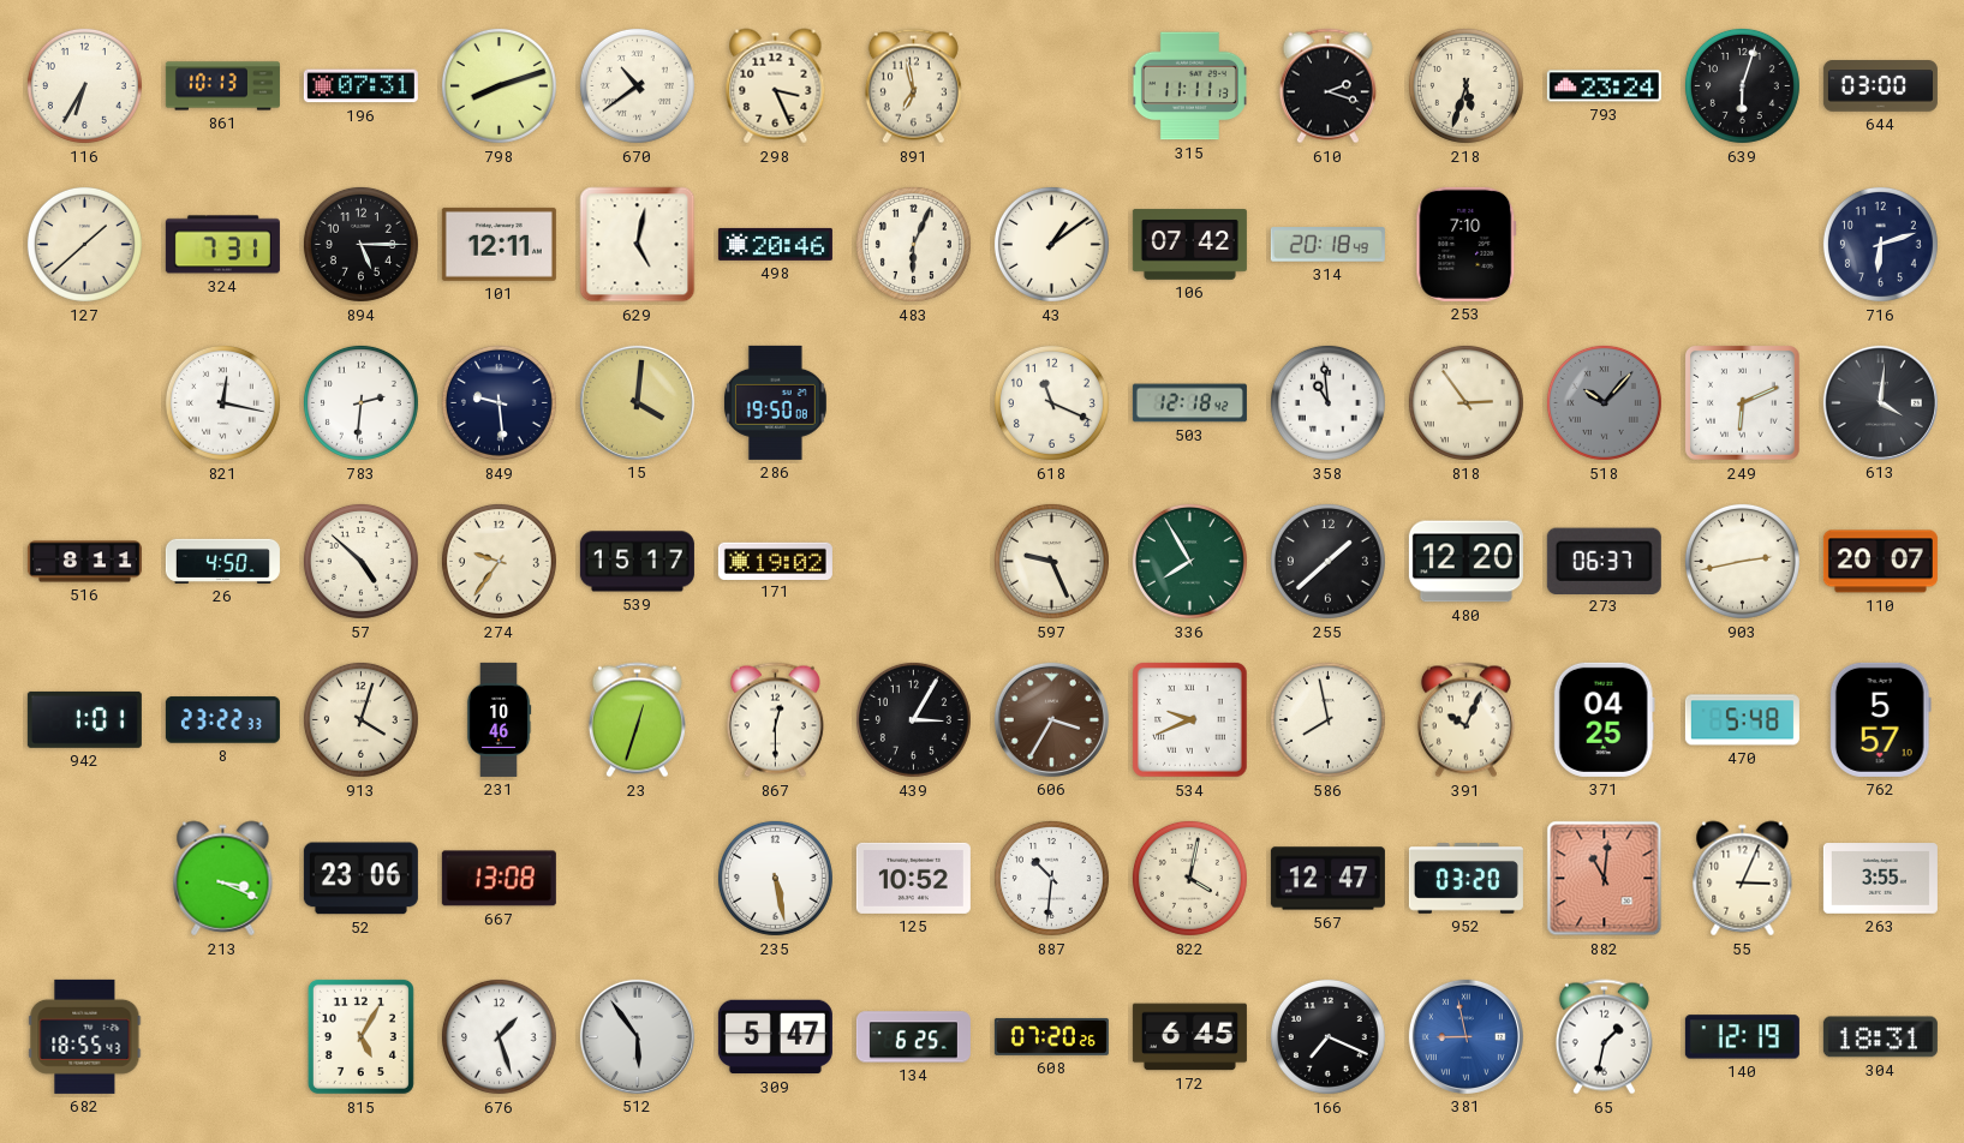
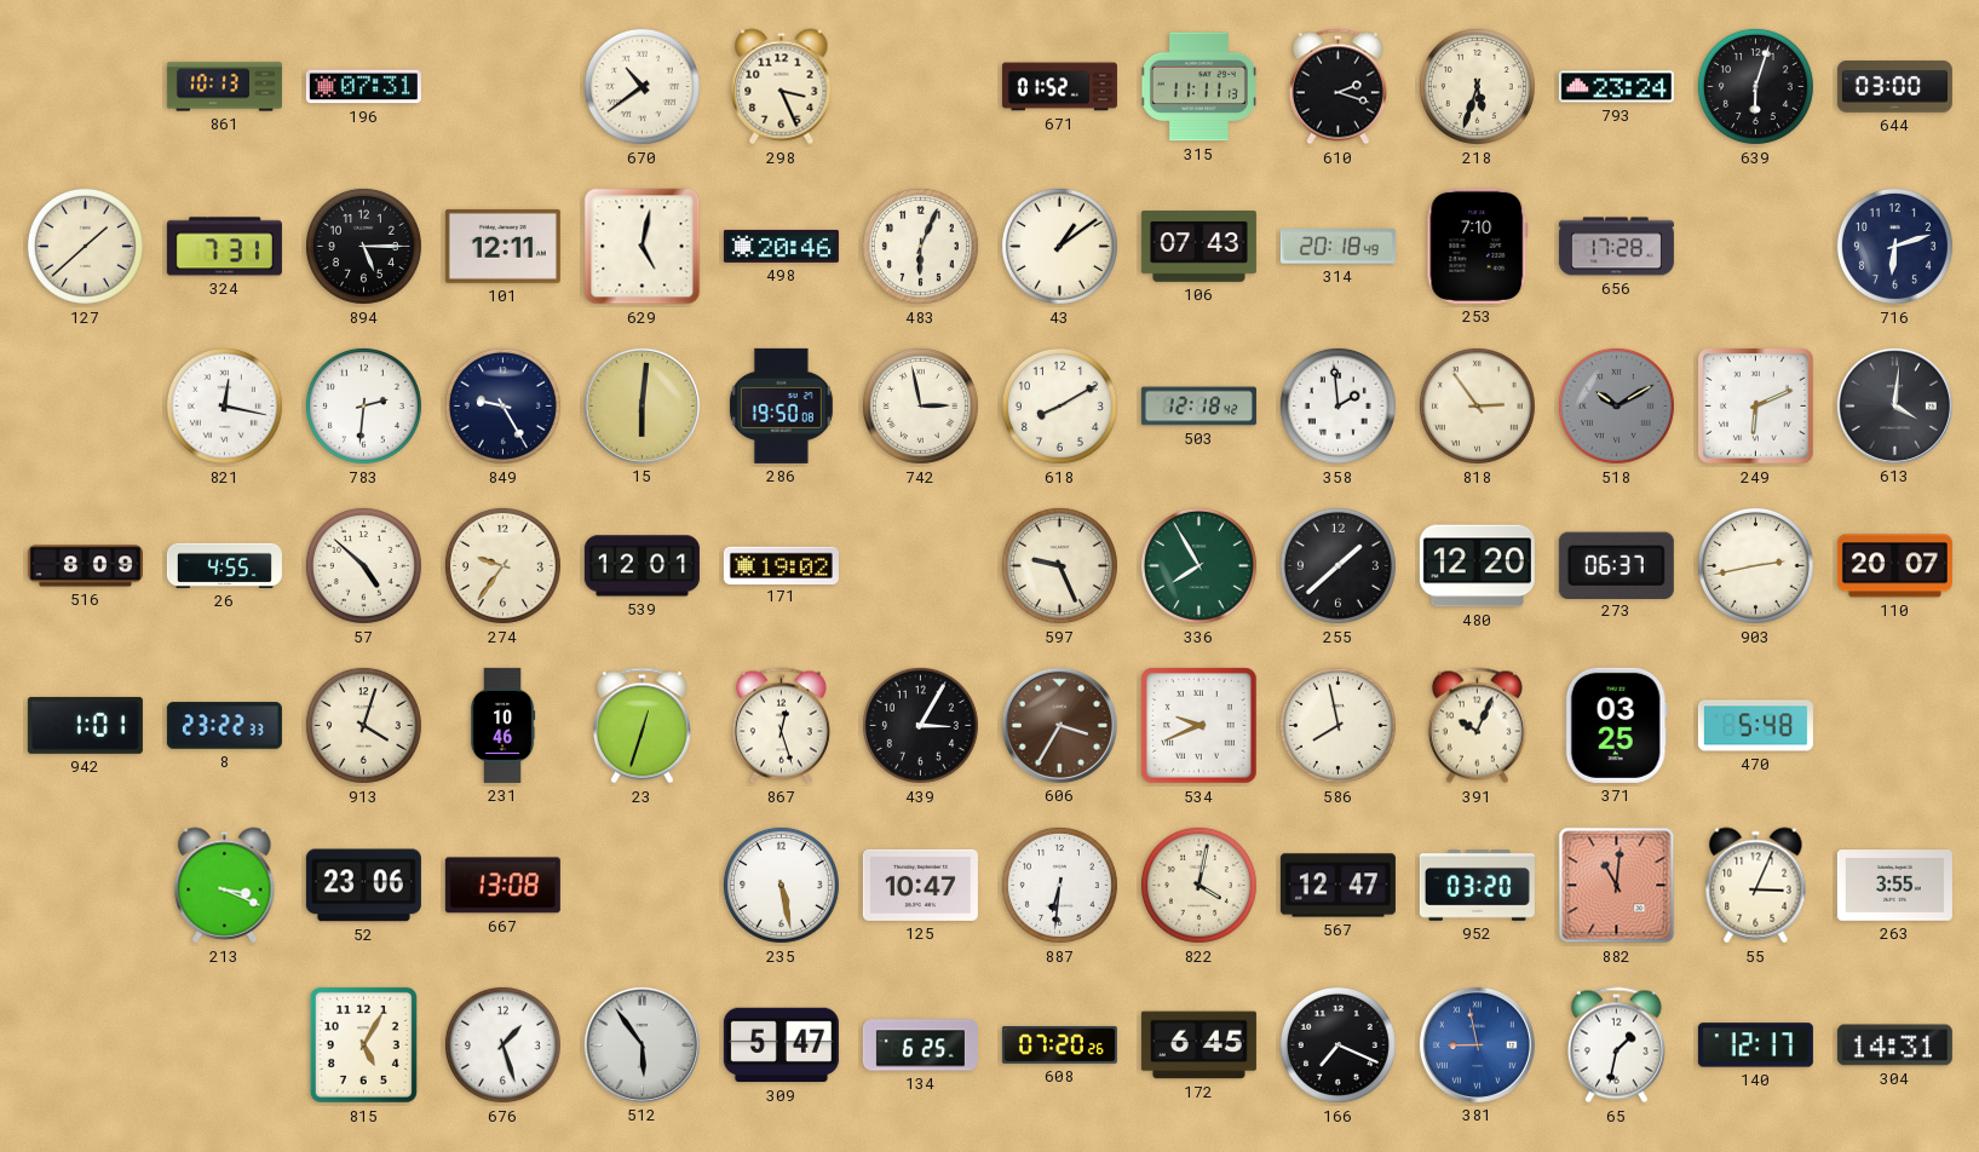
116: 6:35 -> none
798: 8:12 -> none
891: 6:58 -> none
671: none -> 01:52
106: 07:42 -> 07:43
656: none -> 17:28
849: 9:29 -> 9:25
15: 4:01 -> 6:01
742: none -> 2:58
618: 11:19 -> 8:10
358: 10:59 -> 1:59
518: 10:07 -> 10:10
516: 8:11 -> 8:09
26: 4:50 -> 4:55
539: 15:17 -> 12:01
867: 12:30 -> 12:27
371: 04:25 -> 03:25
762: 5:57 -> none
125: 10:52 -> 10:47
887: 10:31 -> 6:31
682: 18:55 -> none
140: 12:19 -> 12:17
304: 18:31 -> 14:31
